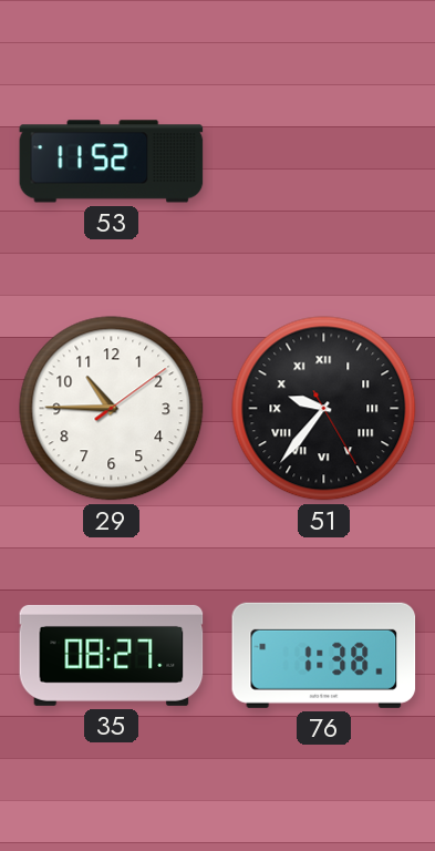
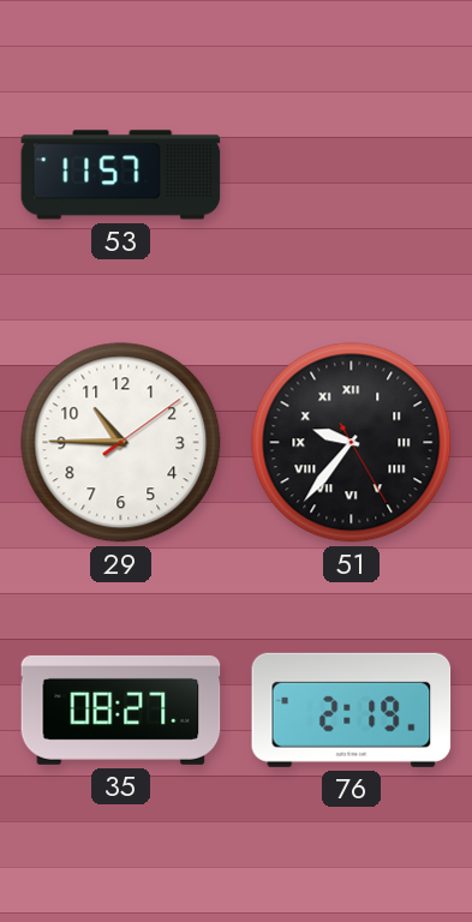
53: 11:52 -> 11:57
76: 1:38 -> 2:19
